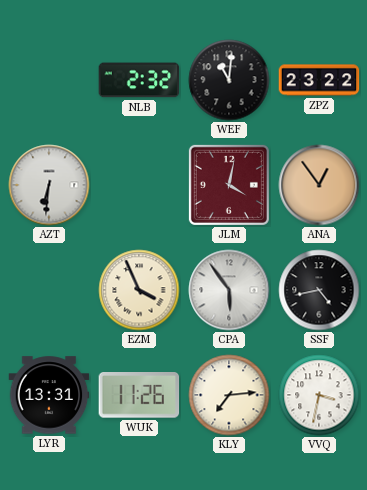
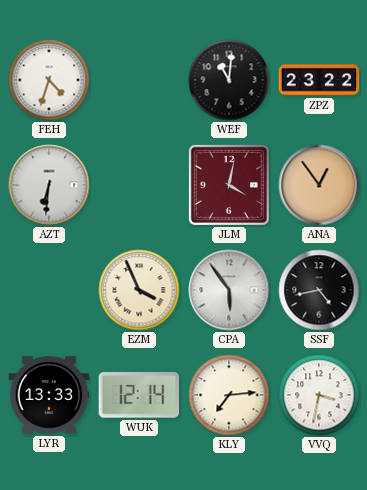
FEH: none -> 4:33
NLB: 2:32 -> none
LYR: 13:31 -> 13:33
WUK: 11:26 -> 12:14
